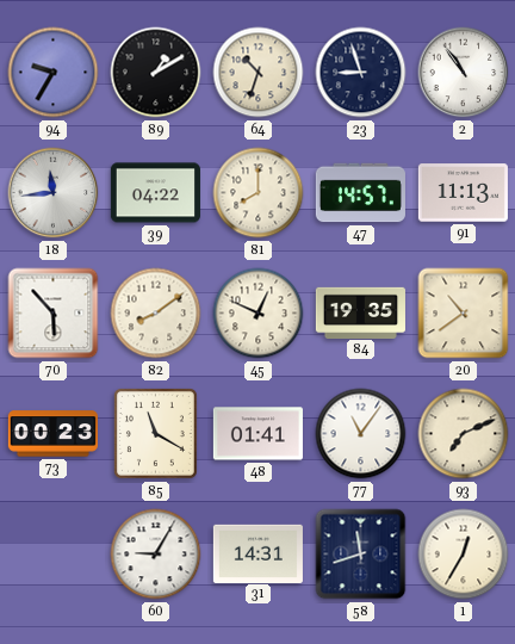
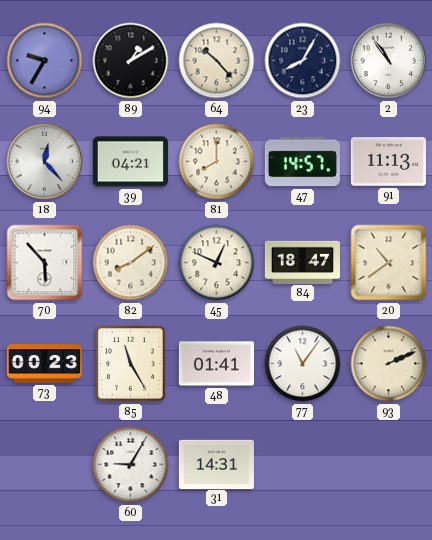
64: 10:33 -> 10:23
23: 8:57 -> 8:05
18: 11:44 -> 12:23
39: 04:22 -> 04:21
84: 19:35 -> 18:47
85: 11:20 -> 11:25
93: 7:11 -> 2:11
58: 11:42 -> none
1: 12:35 -> none
